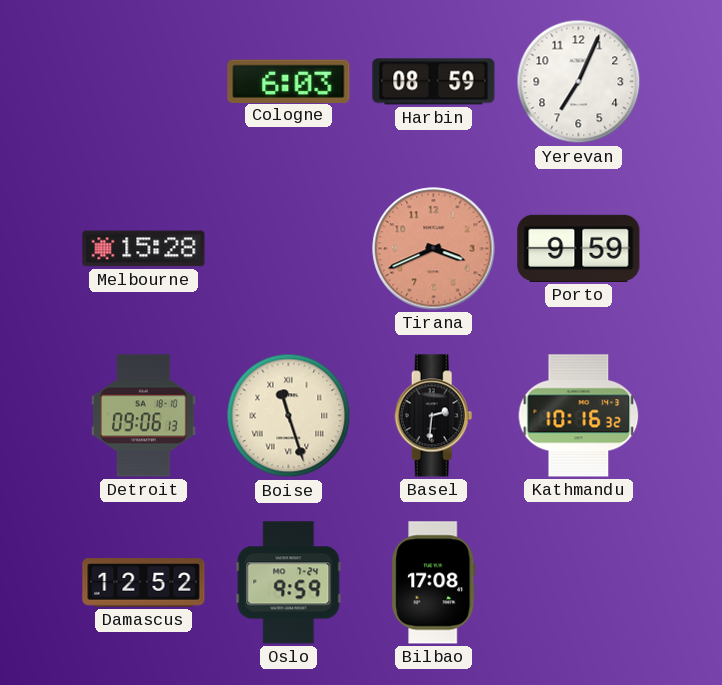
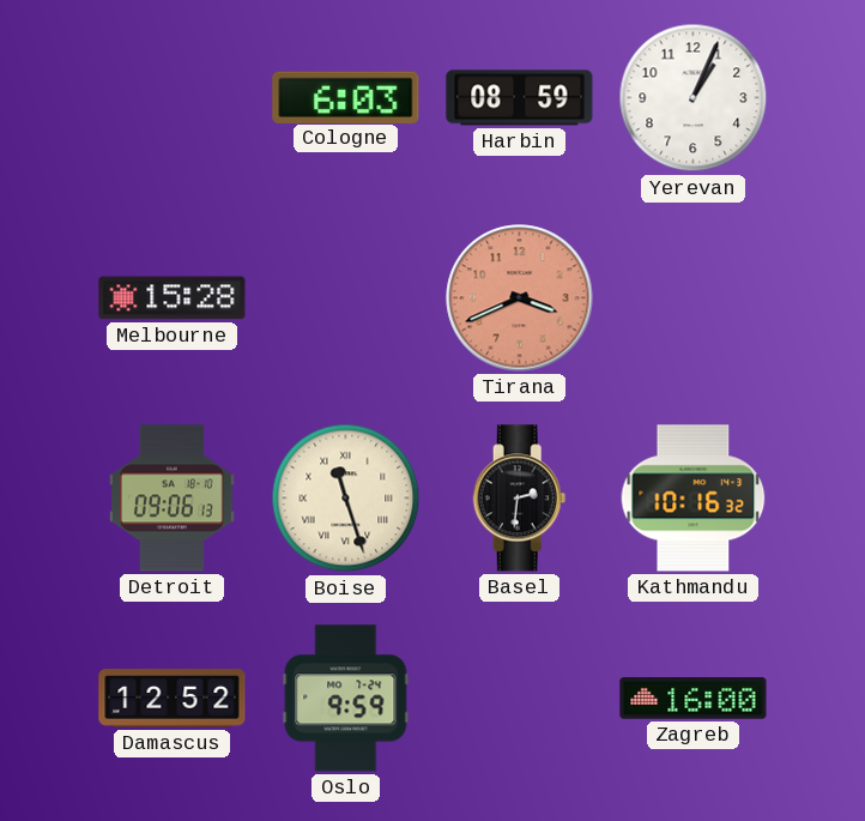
Yerevan: 7:04 -> 1:04
Porto: 9:59 -> none
Bilbao: 17:08 -> none
Zagreb: none -> 16:00
